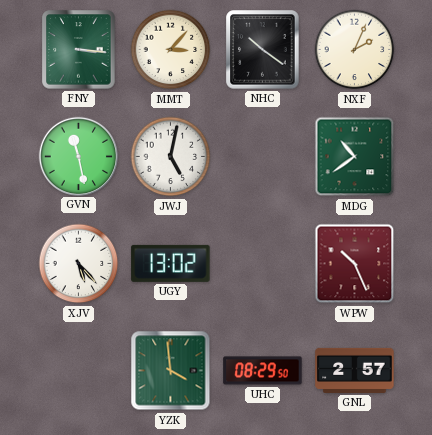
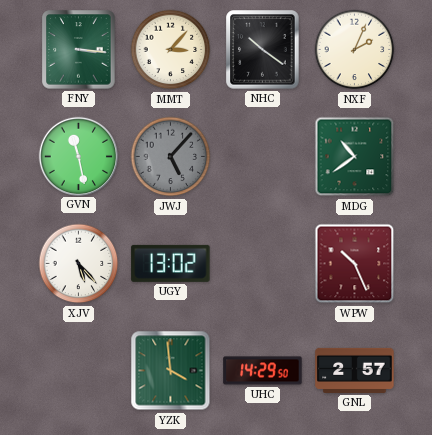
JWJ: 5:02 -> 5:07
JWJ dial: white -> grey
UHC: 08:29 -> 14:29
